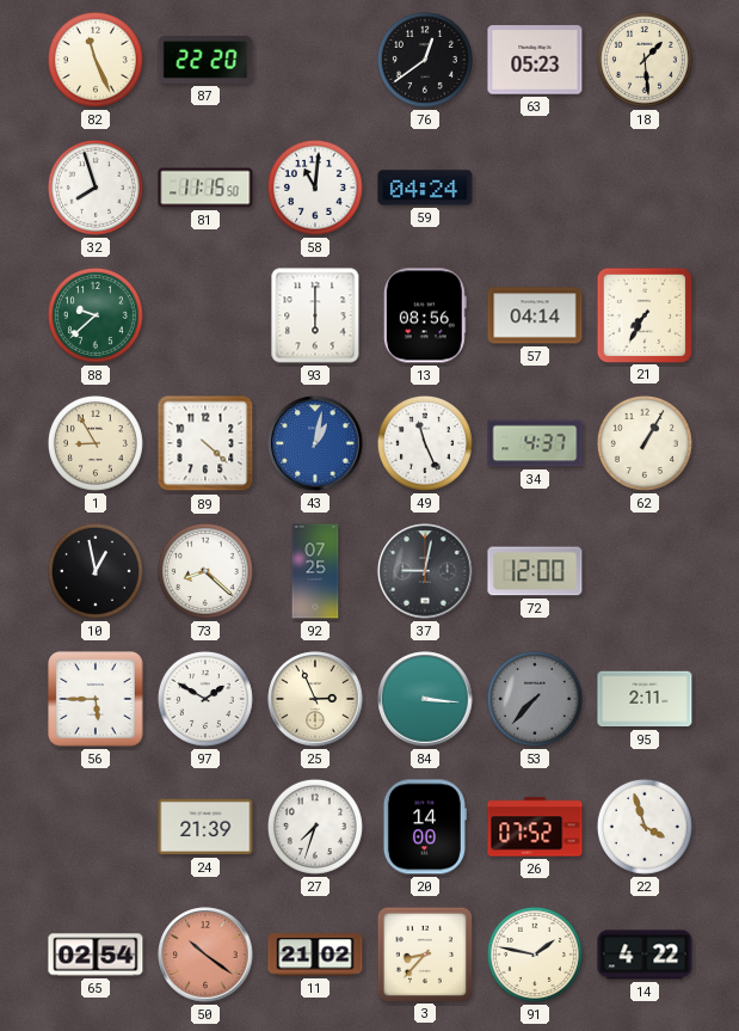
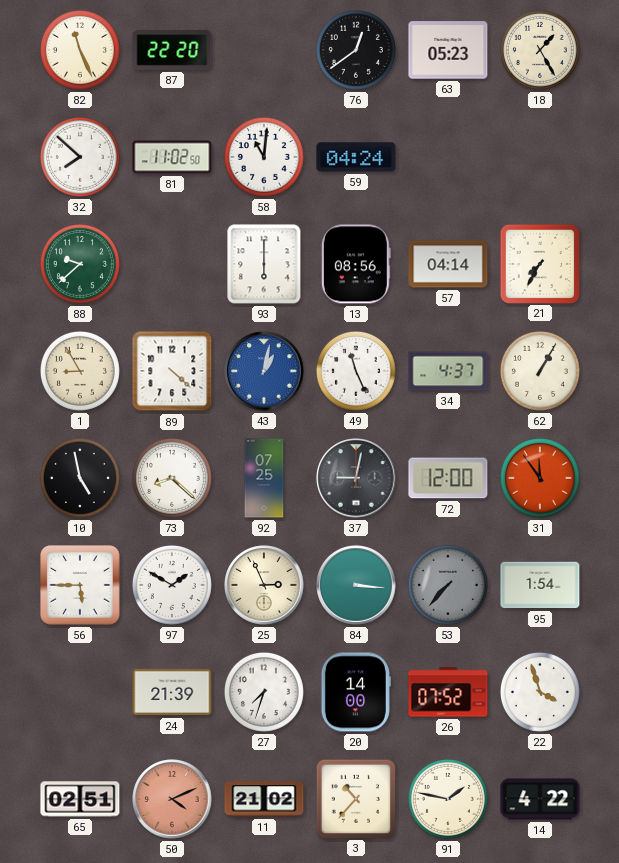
18: 1:29 -> 1:25
32: 7:57 -> 7:52
81: 11:15 -> 11:02
10: 12:58 -> 4:58
31: none -> 11:54
95: 2:11 -> 1:54
65: 02:54 -> 02:51
50: 10:21 -> 4:11
3: 8:37 -> 10:37
